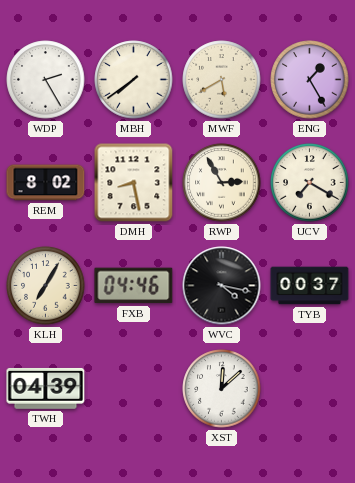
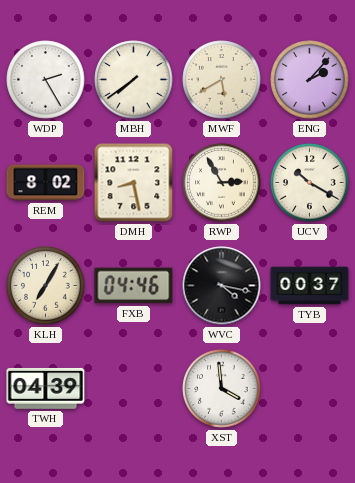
ENG: 1:25 -> 2:07
UCV: 7:20 -> 10:20
XST: 12:08 -> 3:59
